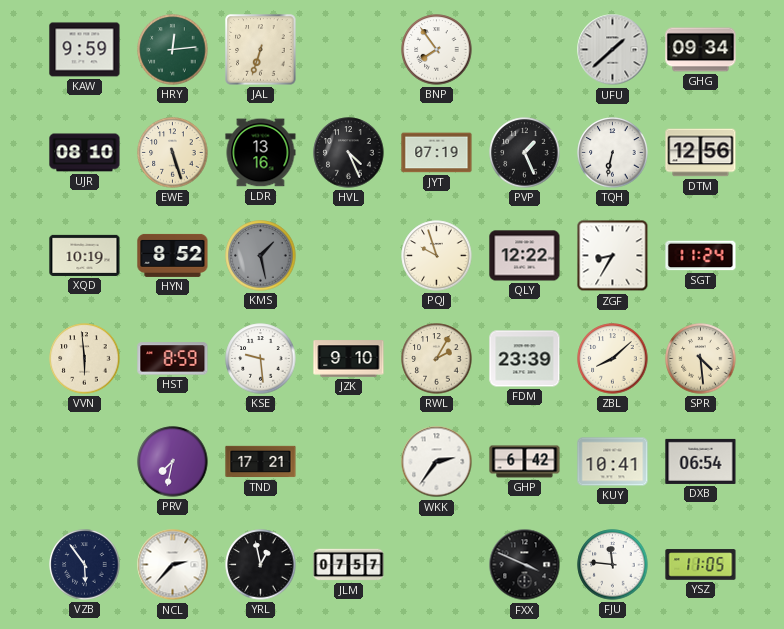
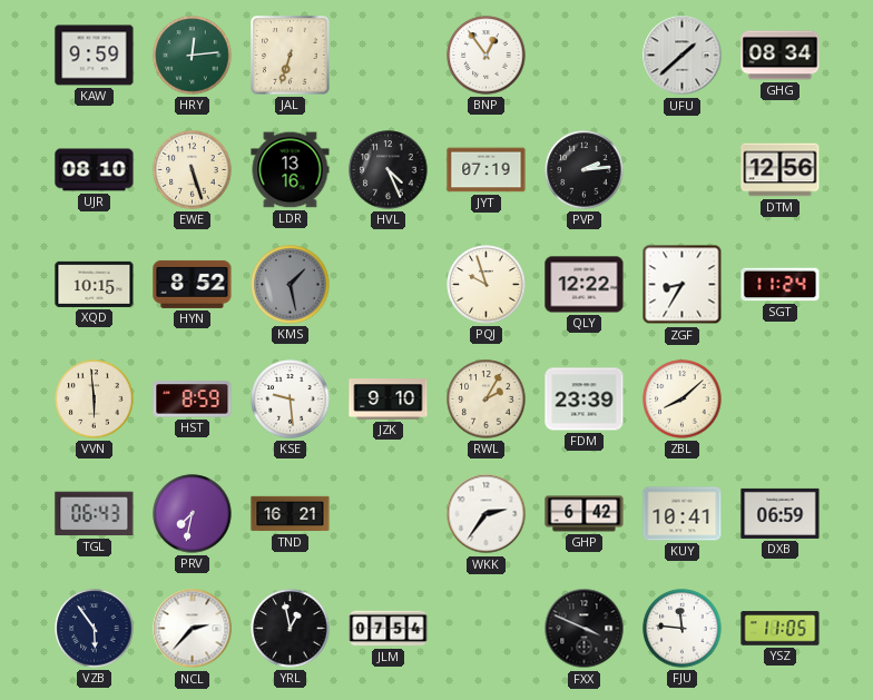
BNP: 7:54 -> 12:54
GHG: 09:34 -> 08:34
PVP: 1:26 -> 2:14
TQH: 6:32 -> none
XQD: 10:19 -> 10:15
SPR: 4:29 -> none
TGL: none -> 06:43
TND: 17:21 -> 16:21
DXB: 06:54 -> 06:59
JLM: 07:57 -> 07:54
